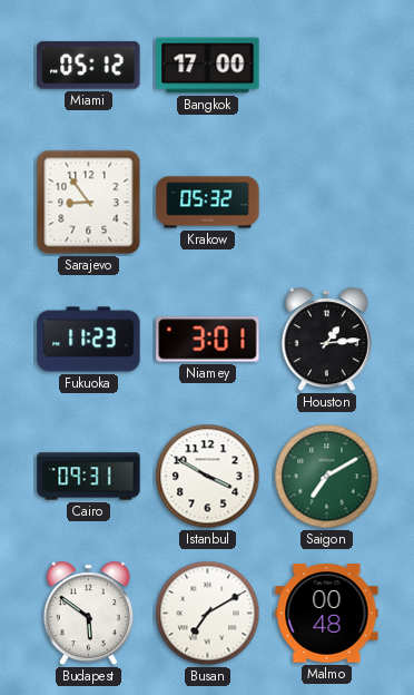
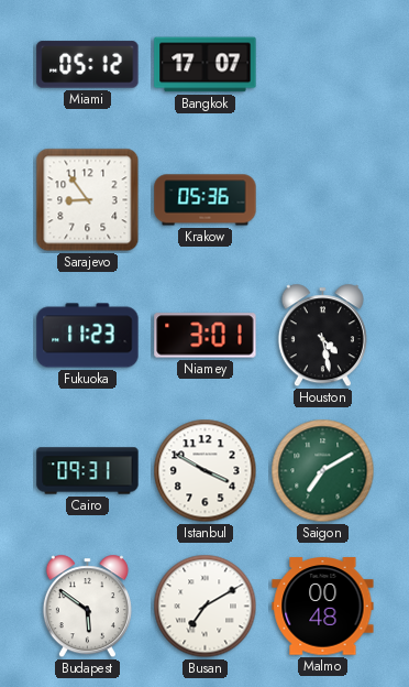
Bangkok: 17:00 -> 17:07
Krakow: 05:32 -> 05:36
Houston: 1:14 -> 4:28
